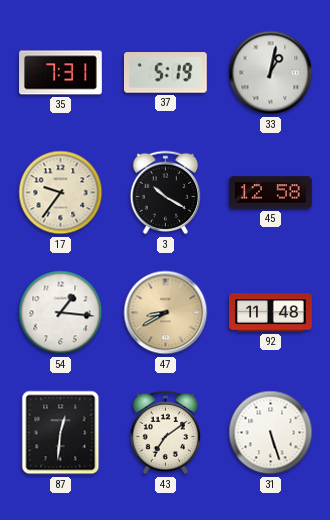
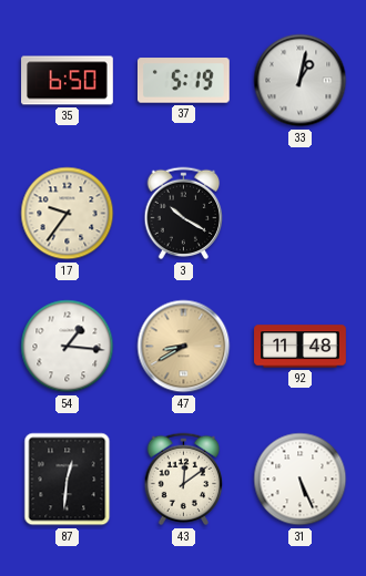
35: 7:31 -> 6:50
45: 12:58 -> none
43: 7:09 -> 12:09
31: 5:27 -> 5:26
